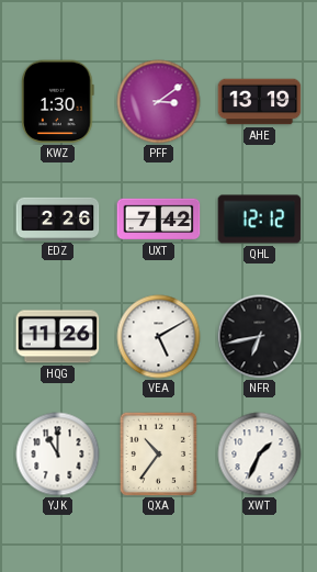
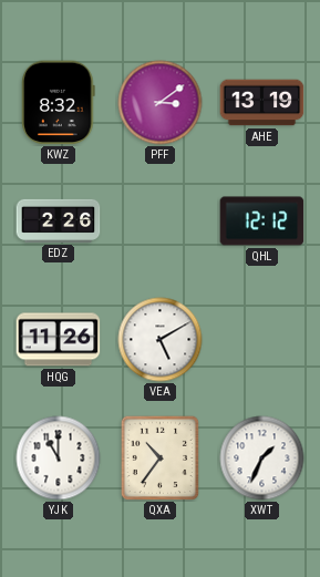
KWZ: 1:30 -> 8:32
UXT: 7:42 -> none
NFR: 6:43 -> none
